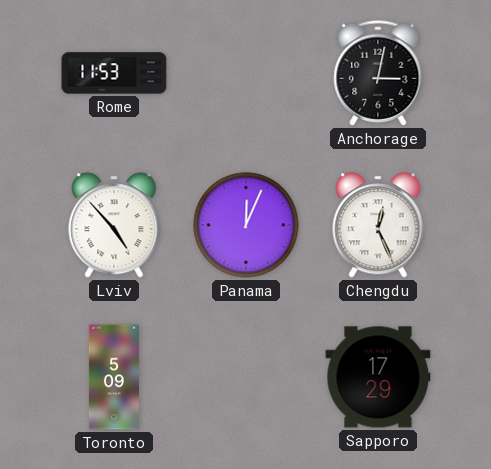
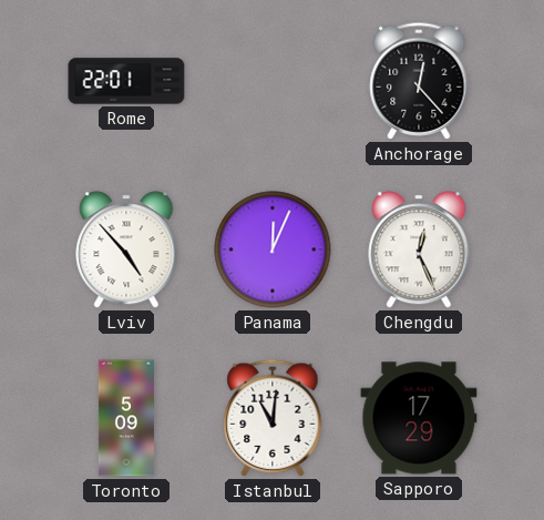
Rome: 11:53 -> 22:01
Anchorage: 3:02 -> 12:23
Istanbul: none -> 11:01
